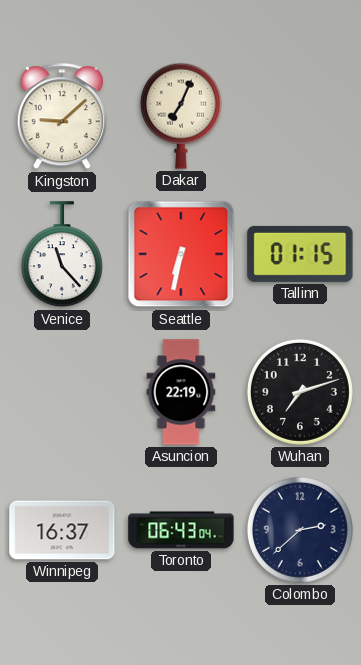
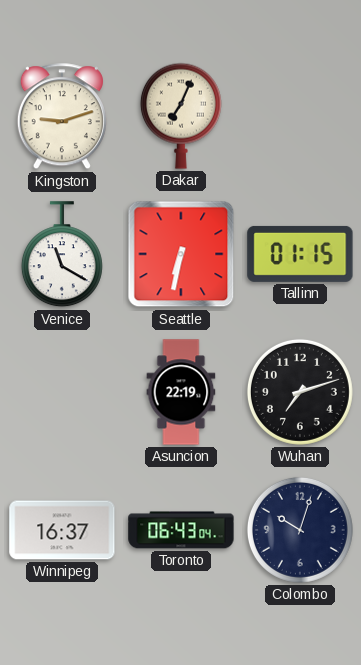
Kingston: 9:08 -> 9:12
Venice: 11:23 -> 11:20
Colombo: 2:38 -> 10:03
